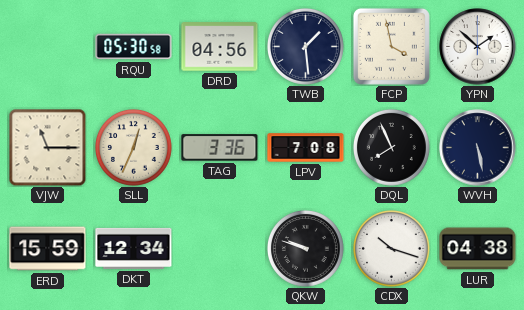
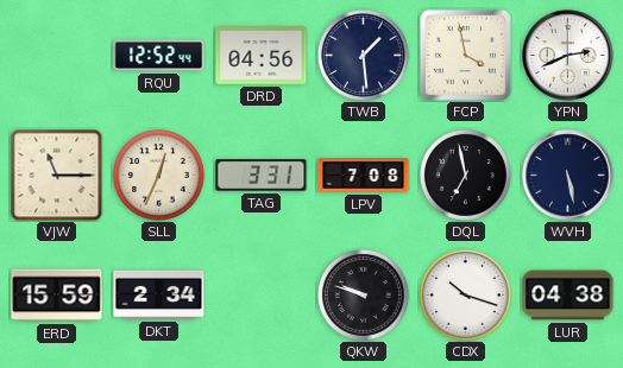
RQU: 05:30 -> 12:52
YPN: 1:52 -> 2:41
TAG: 3:36 -> 3:31
DQL: 7:56 -> 6:58
DKT: 12:34 -> 2:34
